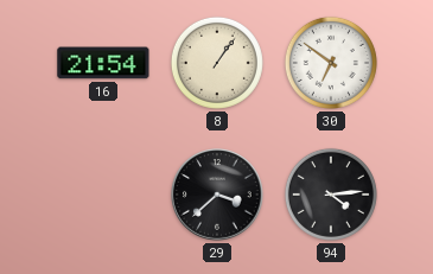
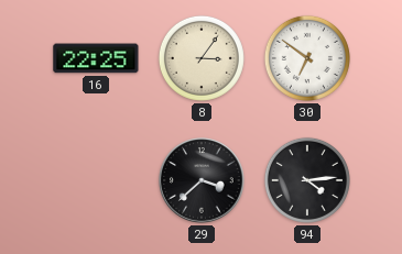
16: 21:54 -> 22:25
8: 1:06 -> 3:06
